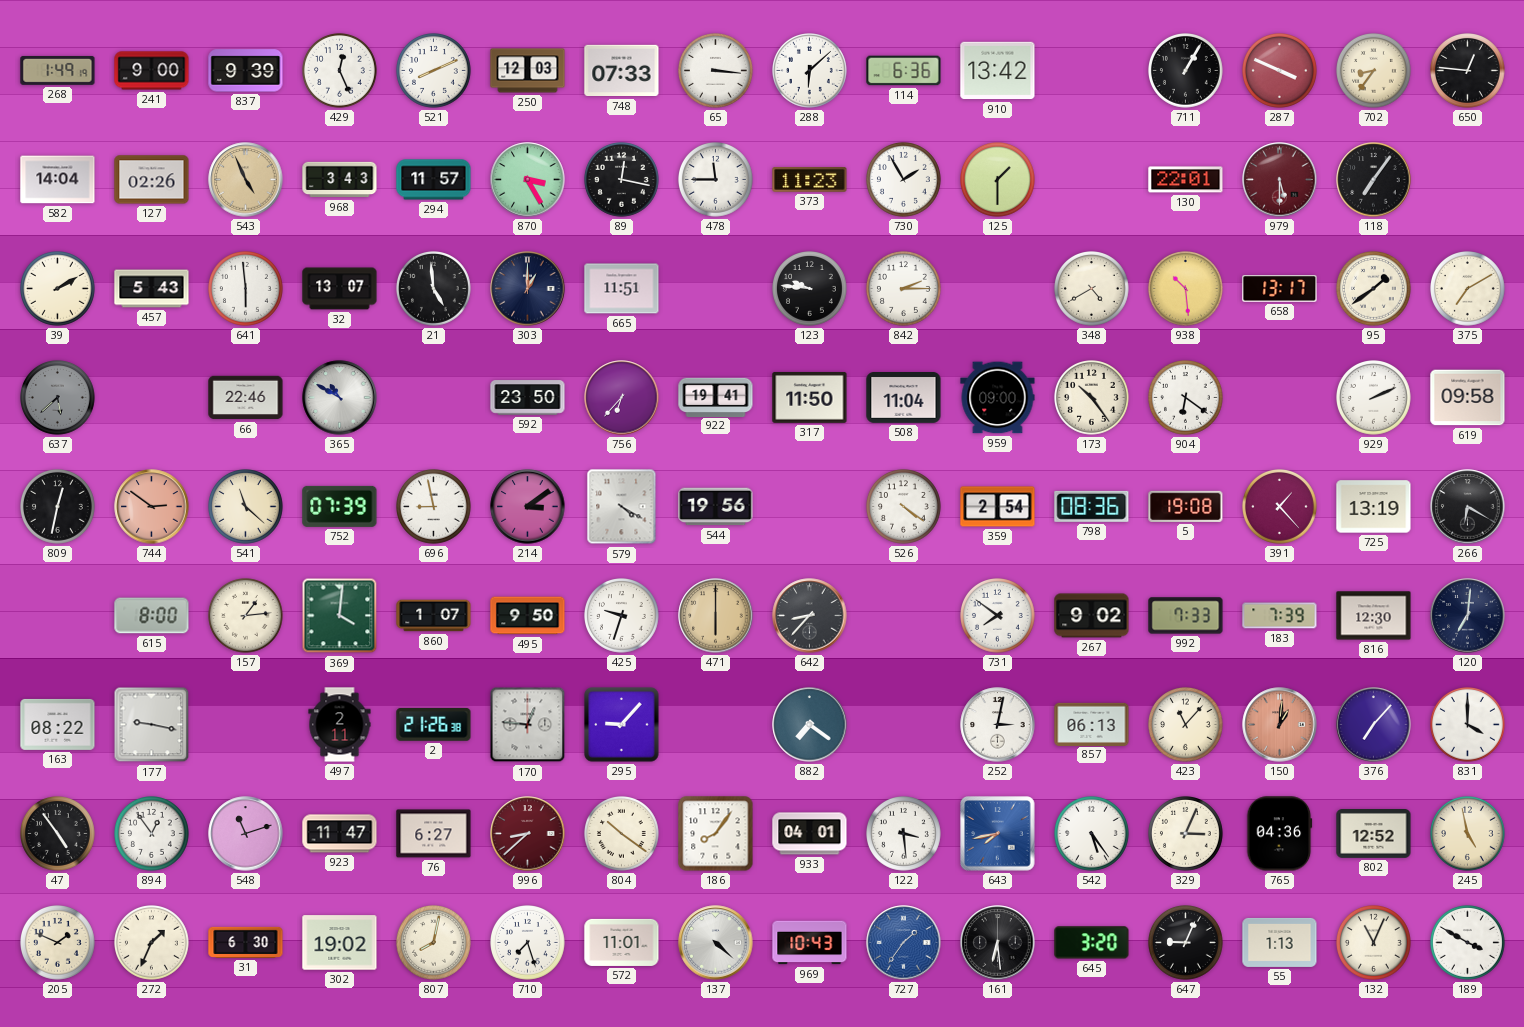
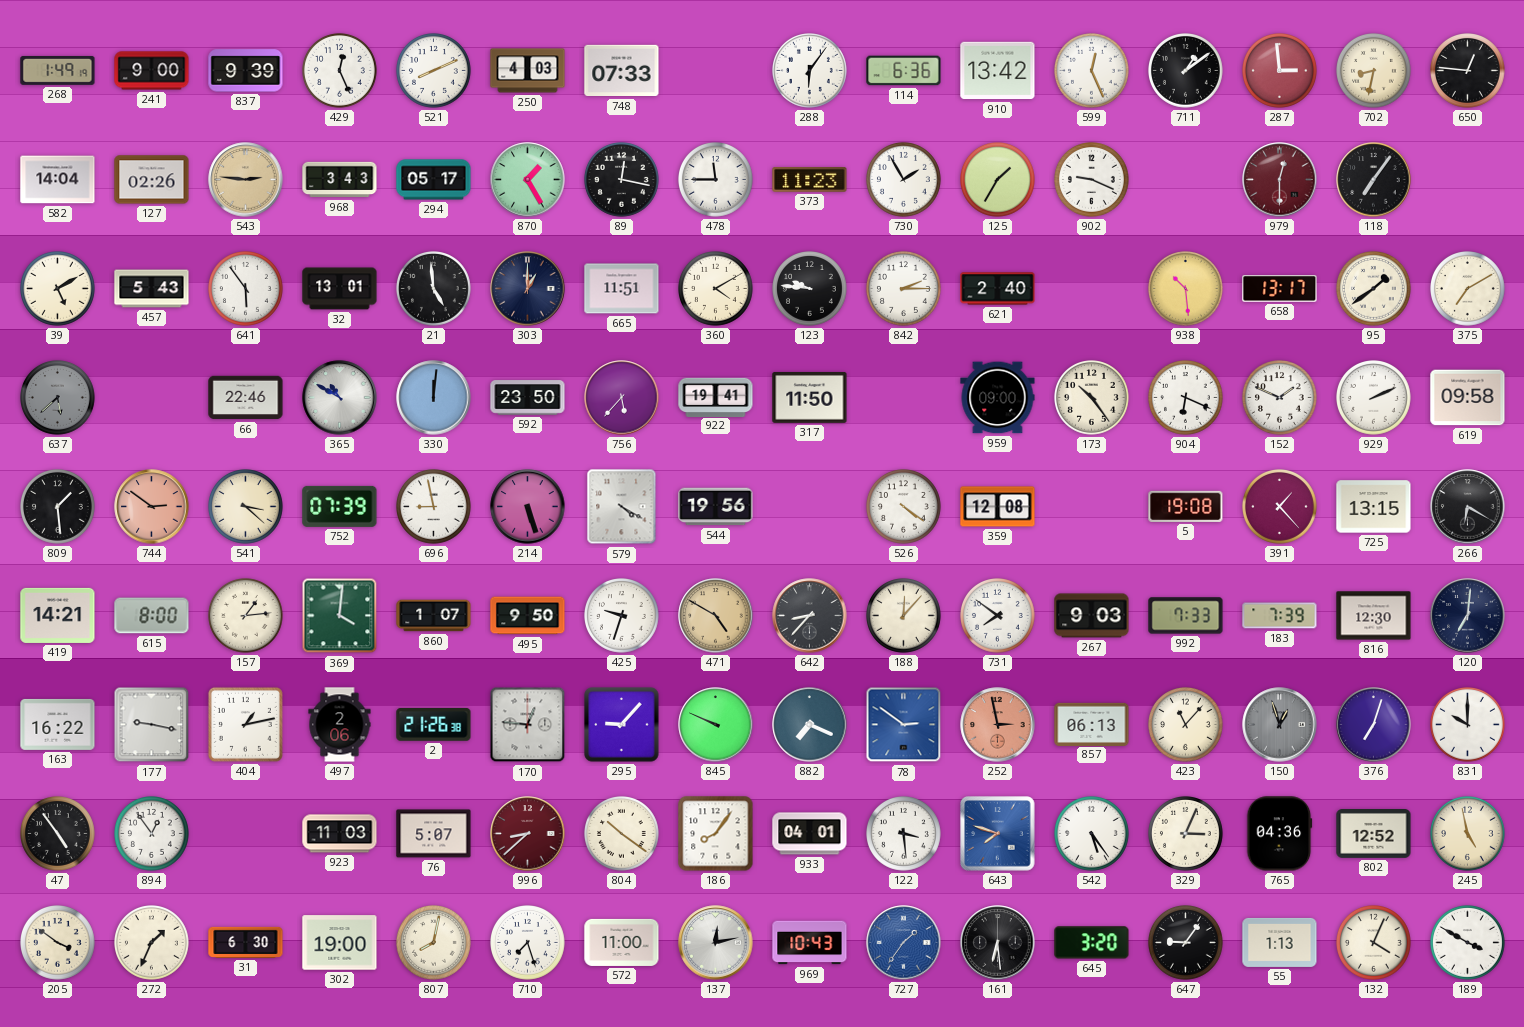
250: 12:03 -> 4:03
65: 3:16 -> none
288: 6:08 -> 6:06
599: none -> 12:26
711: 1:05 -> 1:09
287: 3:49 -> 2:59
702: 8:36 -> 8:32
543: 4:56 -> 2:46
294: 11:57 -> 05:17
870: 3:25 -> 1:25
125: 1:30 -> 1:35
902: none -> 9:19
130: 22:01 -> none
979: 5:30 -> 12:30
39: 2:10 -> 5:10
641: 5:59 -> 5:54
32: 13:07 -> 13:01
360: none -> 4:10
621: none -> 2:40
348: 4:40 -> none
330: none -> 12:01
756: 6:37 -> 5:37
508: 11:04 -> none
904: 6:21 -> 6:19
152: none -> 1:49
809: 12:32 -> 1:29
541: 11:22 -> 3:22
214: 3:09 -> 5:27
359: 2:54 -> 12:08
798: 08:36 -> none
725: 13:19 -> 13:15
419: none -> 14:21
471: 6:00 -> 4:50
188: none -> 12:07
267: 9:02 -> 9:03
163: 08:22 -> 16:22
404: none -> 1:13
497: 2:11 -> 2:06
845: none -> 9:49
882: 7:21 -> 7:19
78: none -> 2:51
252: 3:02 -> 2:58
252 dial: white -> salmon
150: 1:01 -> 12:57
150 dial: salmon -> grey
376: 7:07 -> 7:03
831: 4:00 -> 10:00
548: 11:12 -> none
923: 11:47 -> 11:03
76: 6:27 -> 5:07
643: 7:43 -> 7:48
205: 1:49 -> 3:51
302: 19:02 -> 19:00
572: 11:01 -> 11:00
137: 4:22 -> 12:13
647: 9:04 -> 9:06
132: 11:04 -> 4:04
